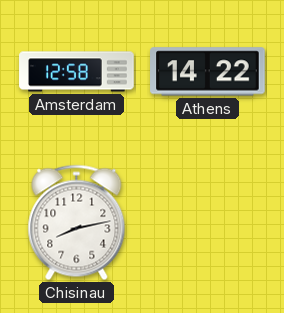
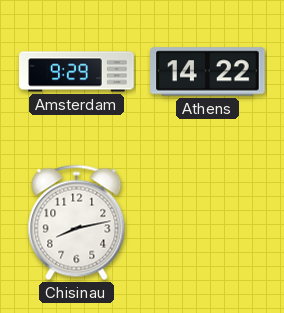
Amsterdam: 12:58 -> 9:29
